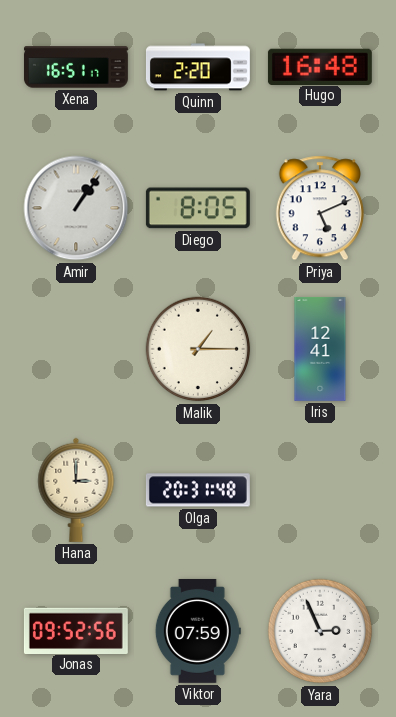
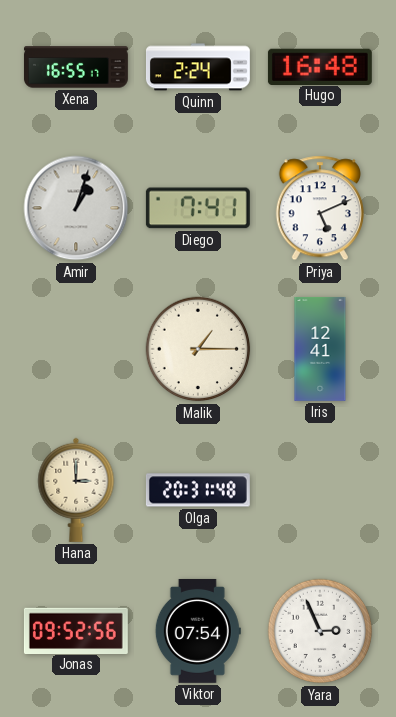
Xena: 16:51 -> 16:55
Quinn: 2:20 -> 2:24
Amir: 1:06 -> 1:03
Diego: 8:05 -> 7:41
Viktor: 07:59 -> 07:54
